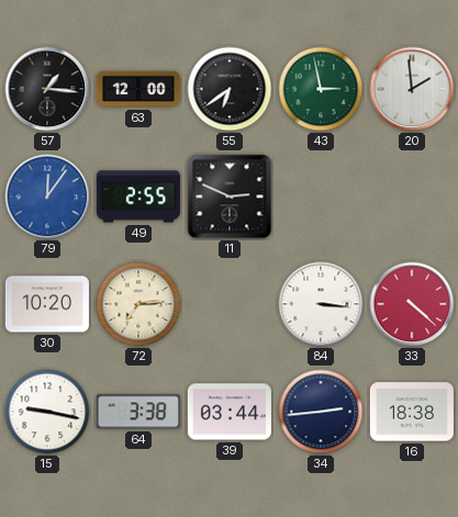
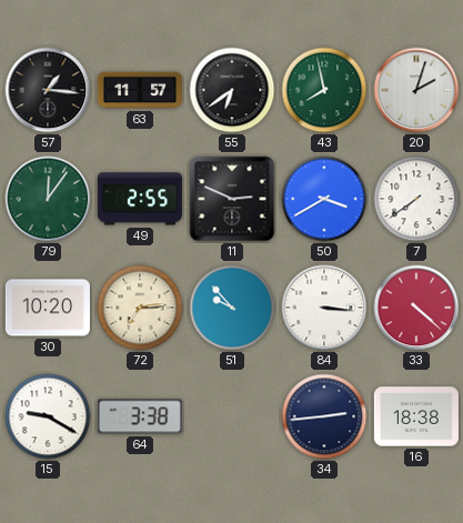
63: 12:00 -> 11:57
43: 2:58 -> 7:58
20: 1:59 -> 2:03
79 dial: blue -> green
50: none -> 3:40
7: none -> 7:39
51: none -> 9:53
15: 9:17 -> 9:20
39: 03:44 -> none
